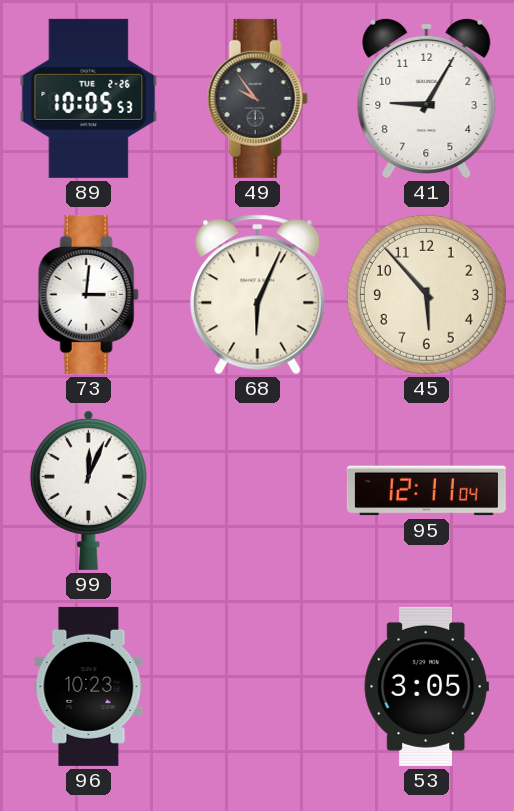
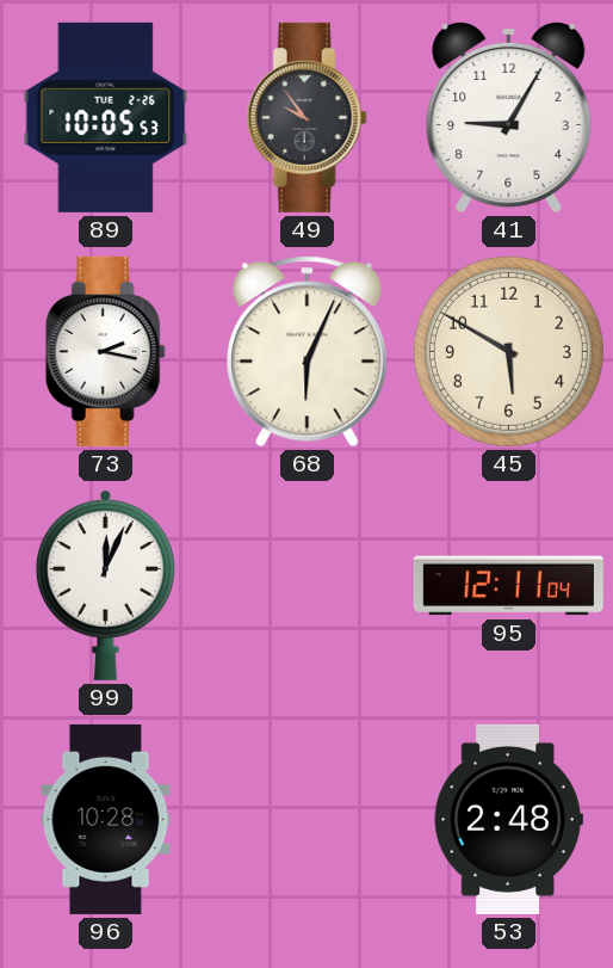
73: 3:01 -> 2:17
45: 5:53 -> 5:50
96: 10:23 -> 10:28
53: 3:05 -> 2:48
